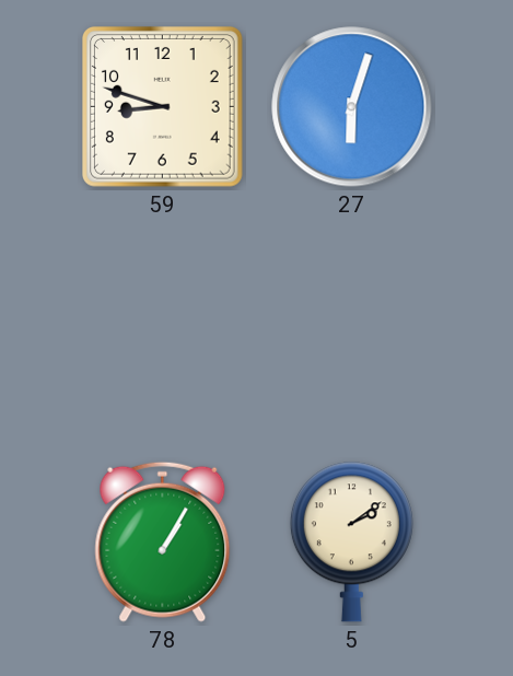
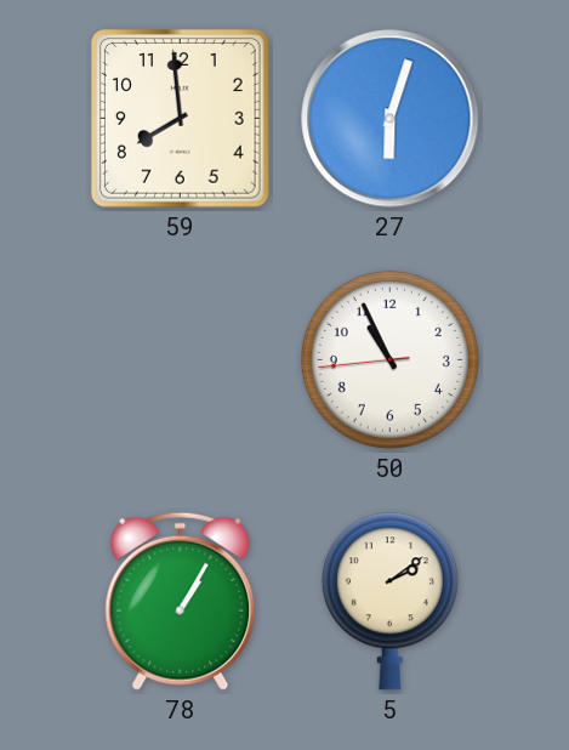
59: 8:48 -> 7:59
50: none -> 10:55
